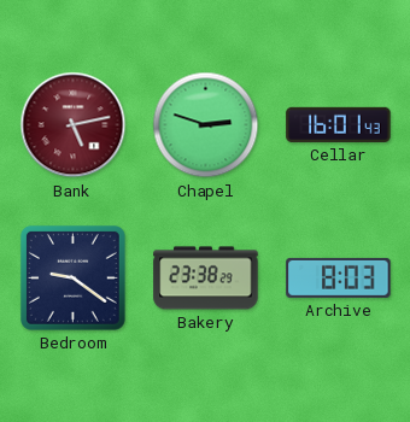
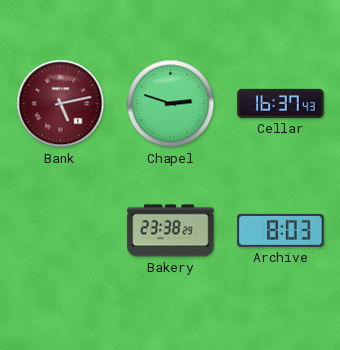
Cellar: 16:01 -> 16:37
Bedroom: 9:21 -> none
